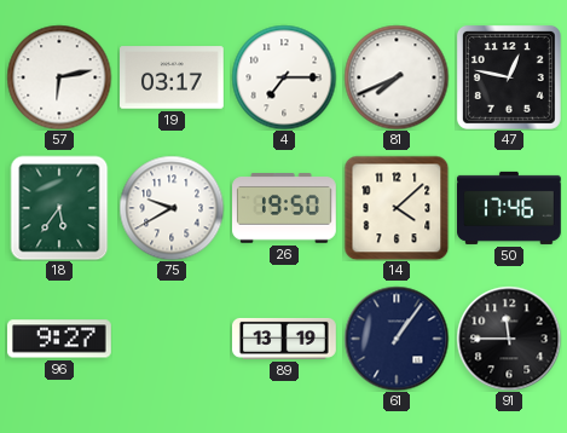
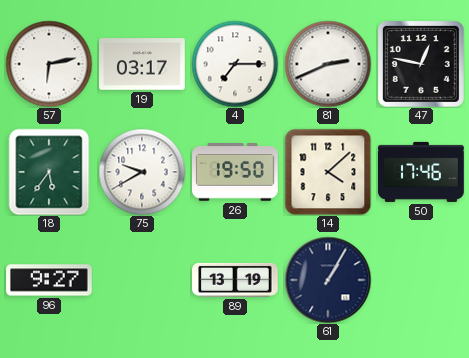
81: 7:41 -> 2:41
61: 1:06 -> 1:05
91: 11:45 -> none
